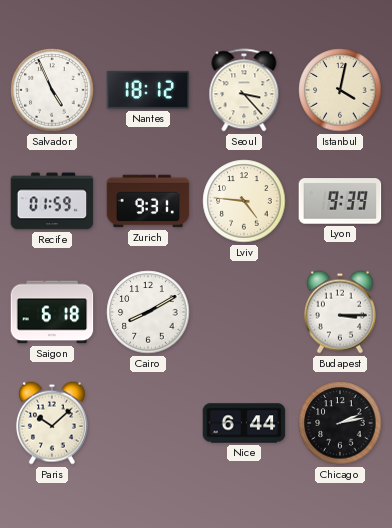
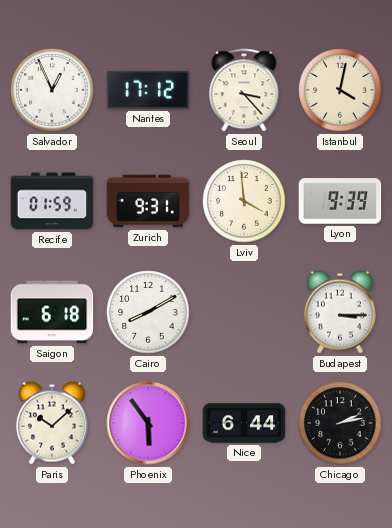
Salvador: 4:56 -> 12:56
Nantes: 18:12 -> 17:12
Lviv: 4:46 -> 3:59
Phoenix: none -> 5:54
